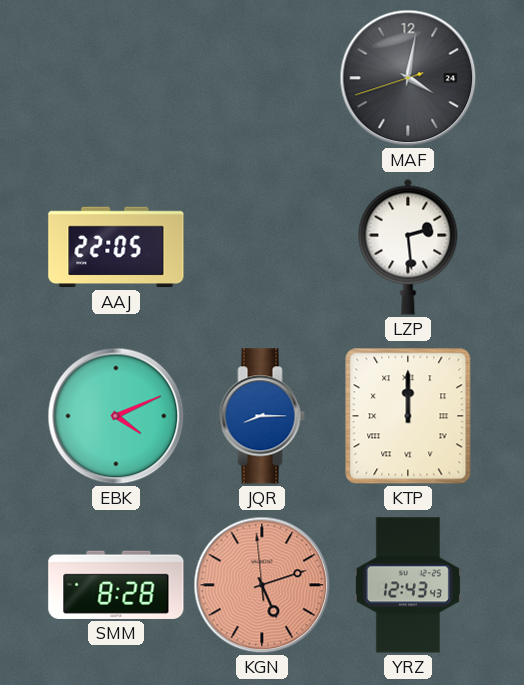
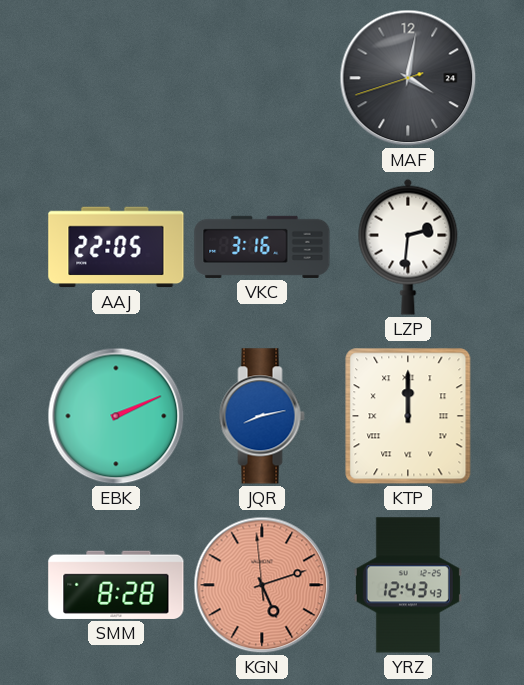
VKC: none -> 3:16
LZP: 2:29 -> 2:31
EBK: 4:11 -> 2:11
JQR: 8:15 -> 8:13
